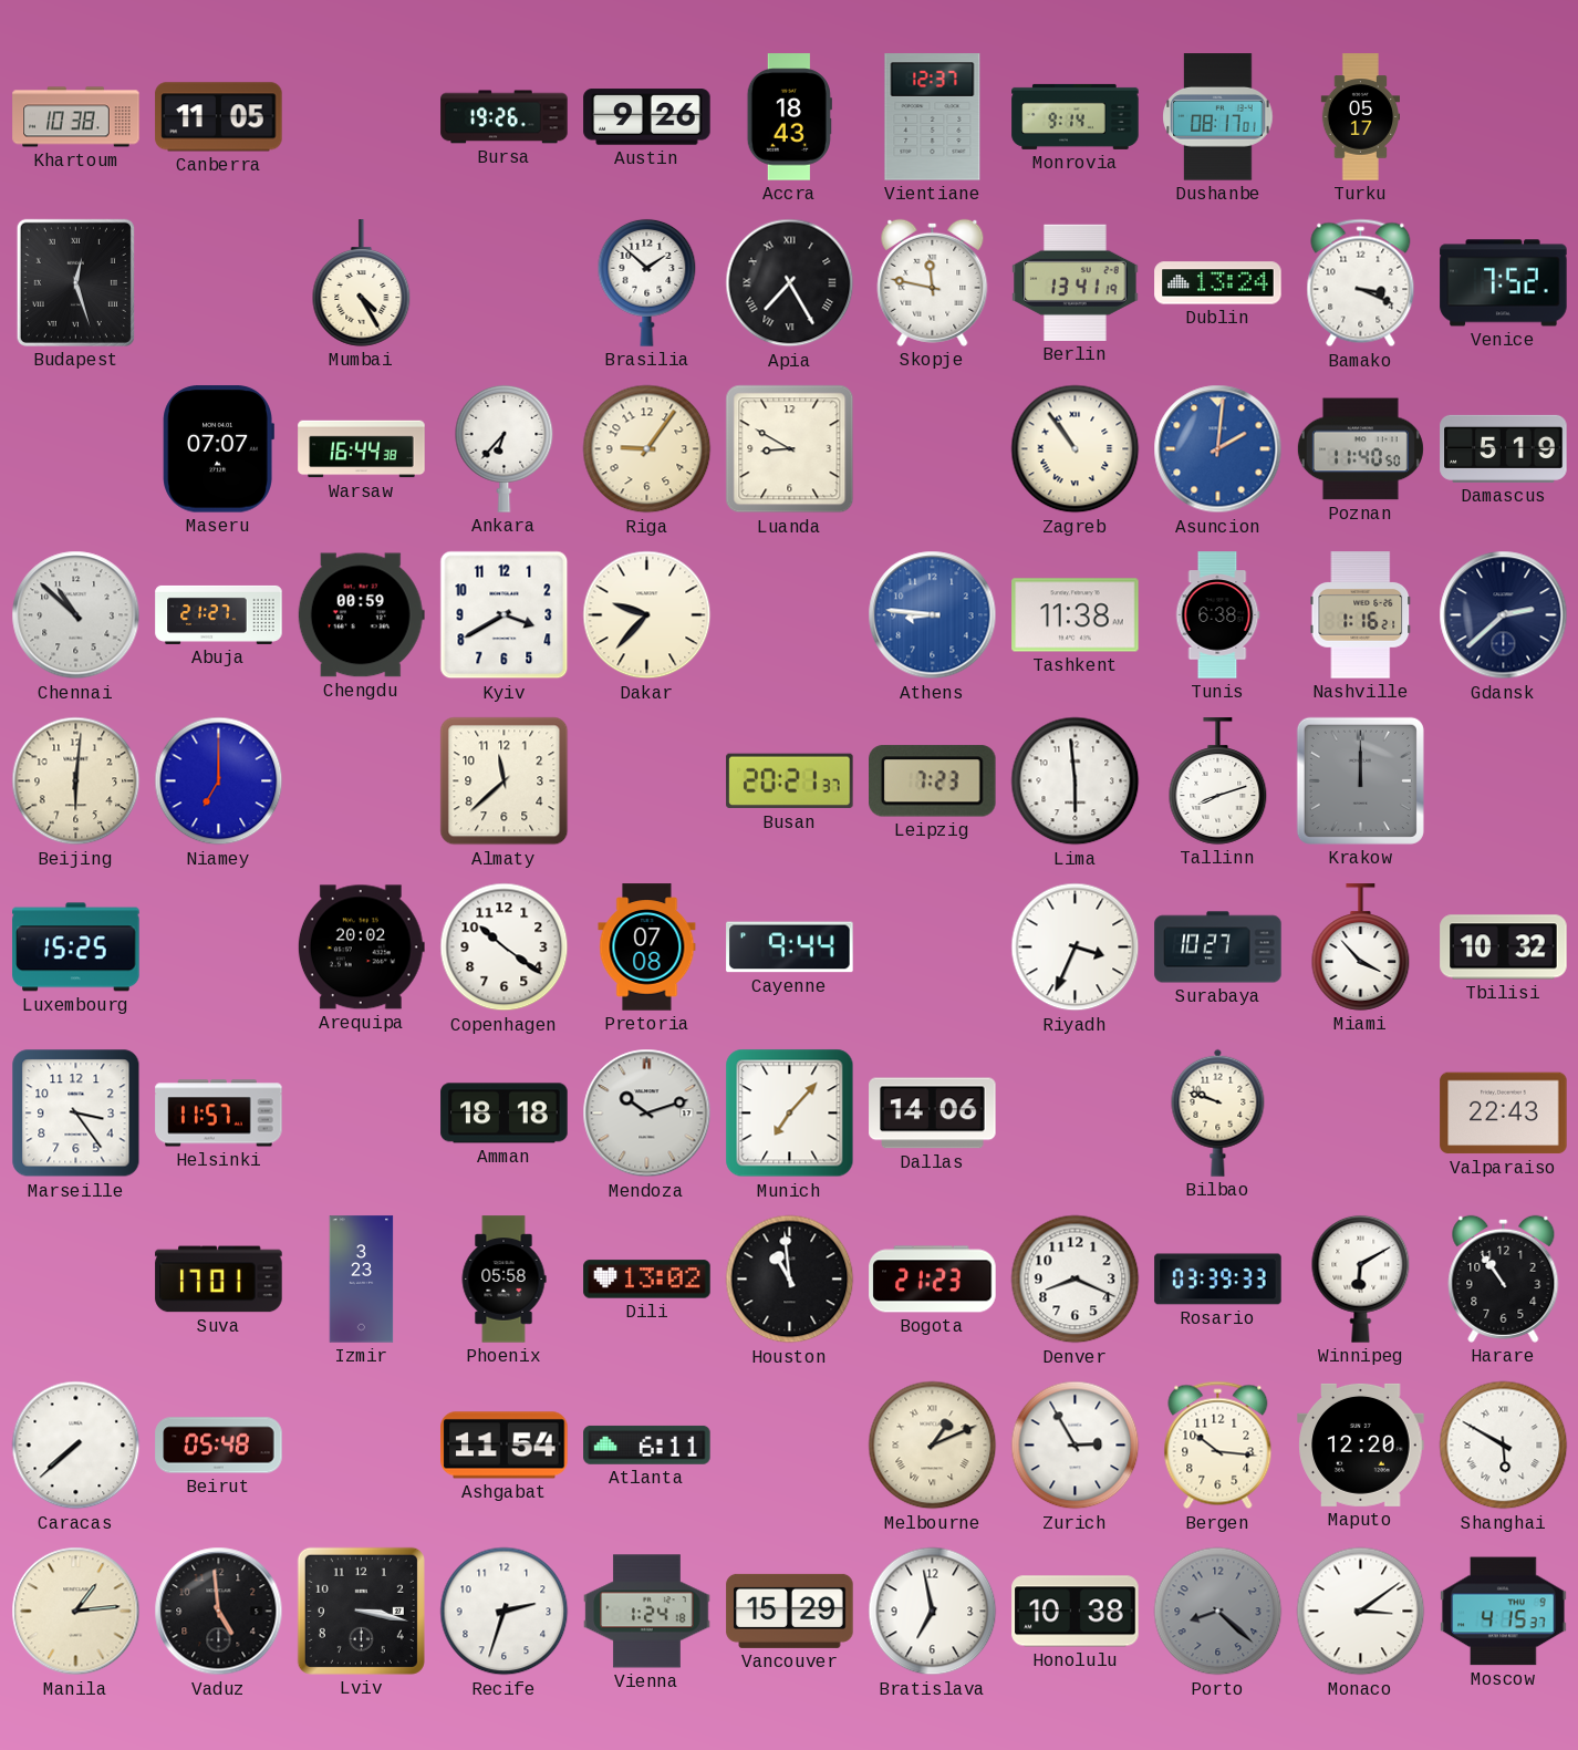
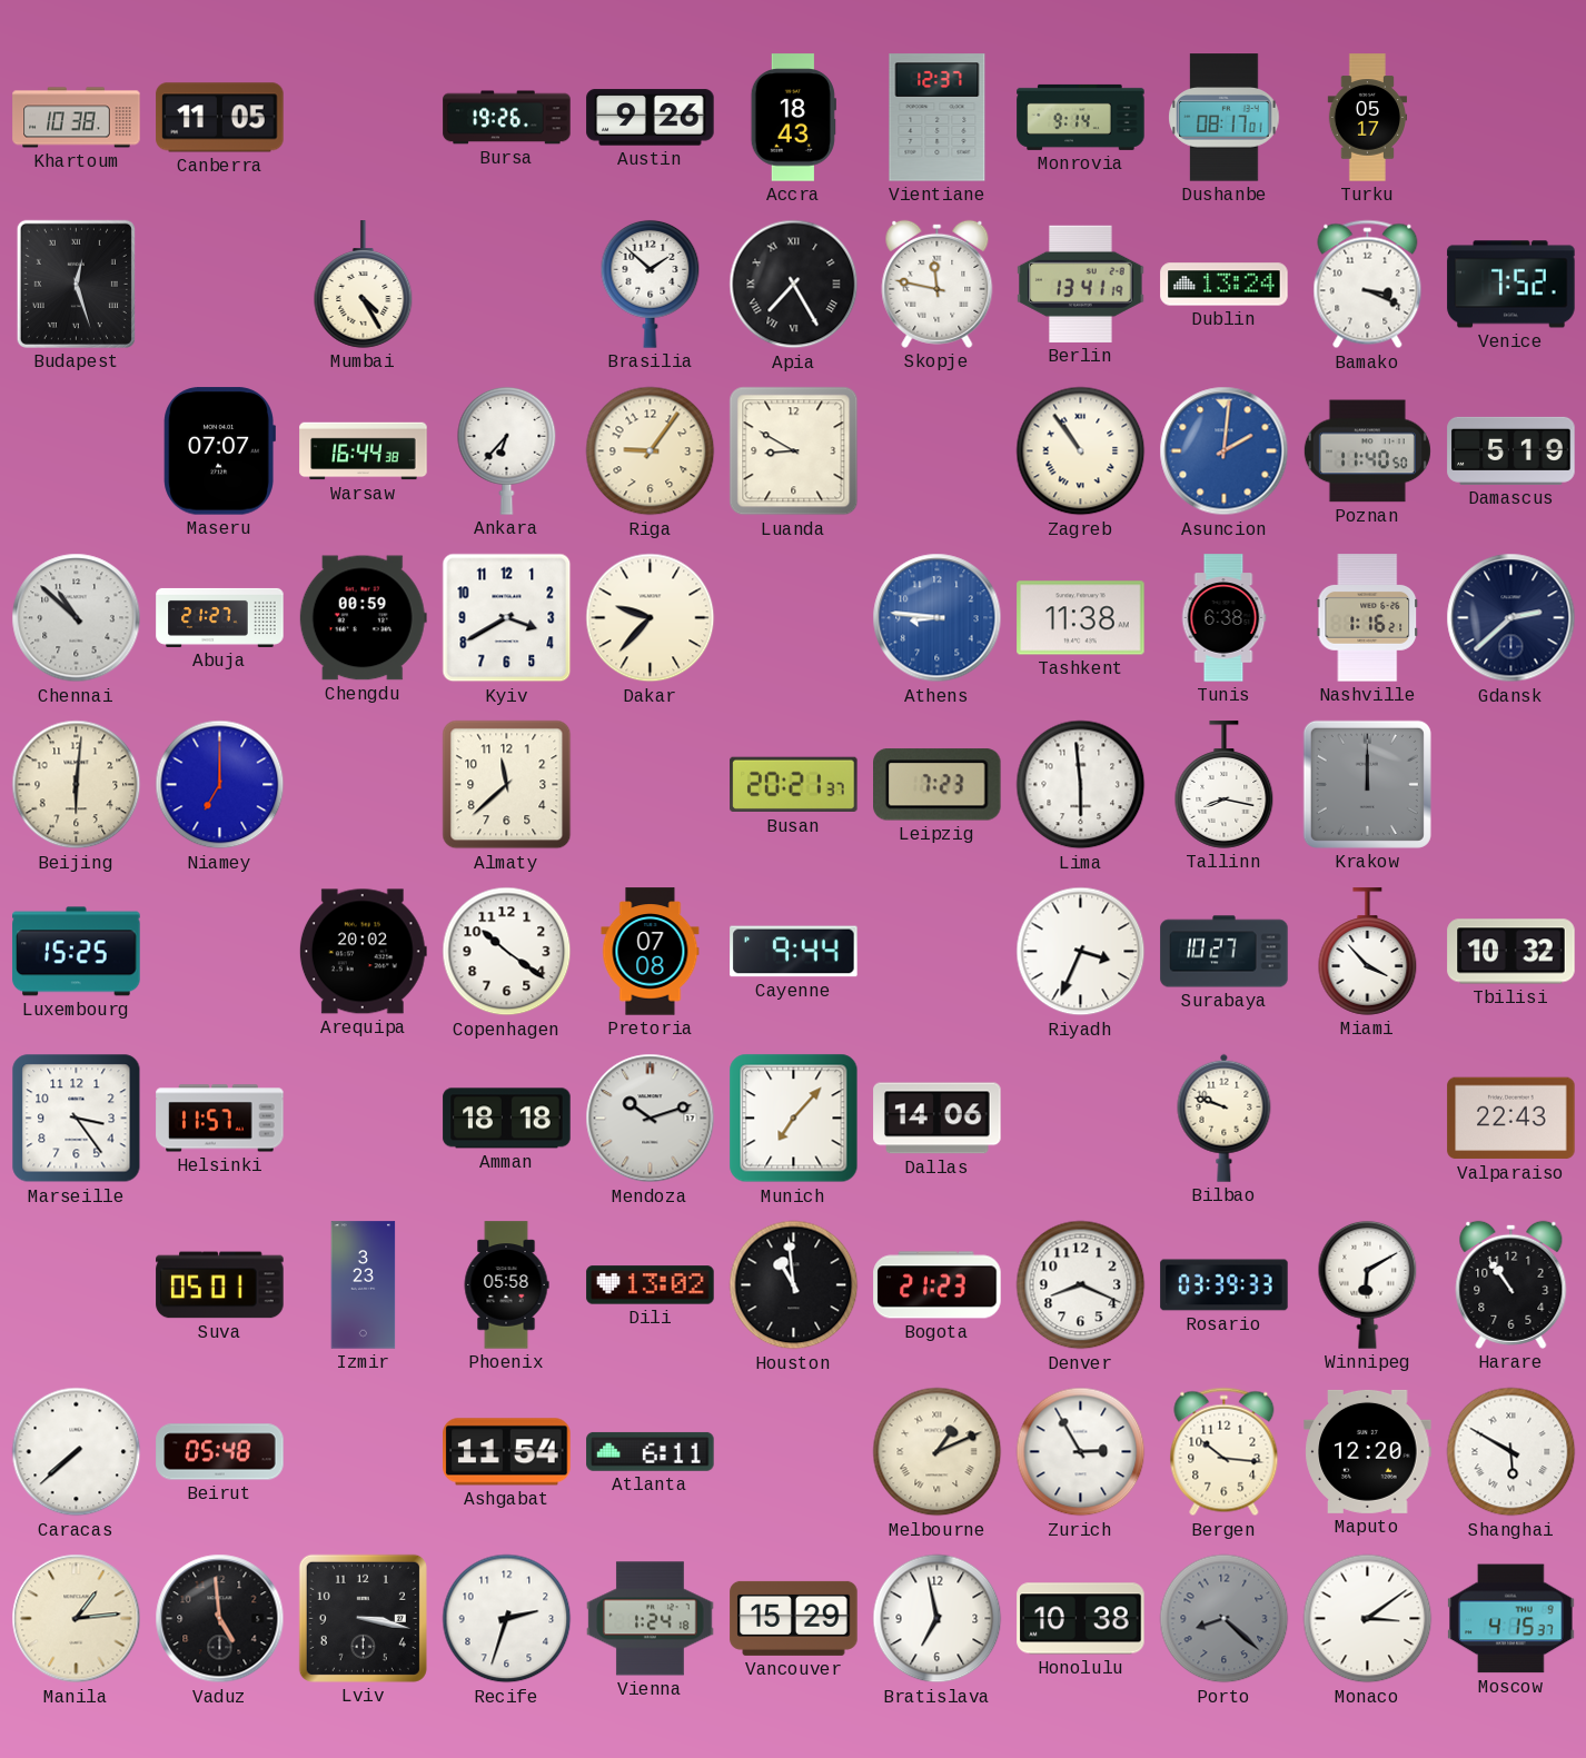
Tallinn: 8:12 -> 8:17
Suva: 17:01 -> 05:01
